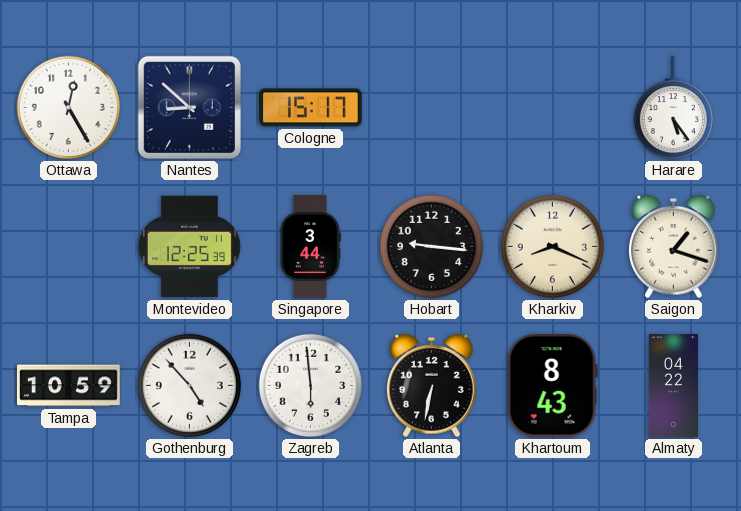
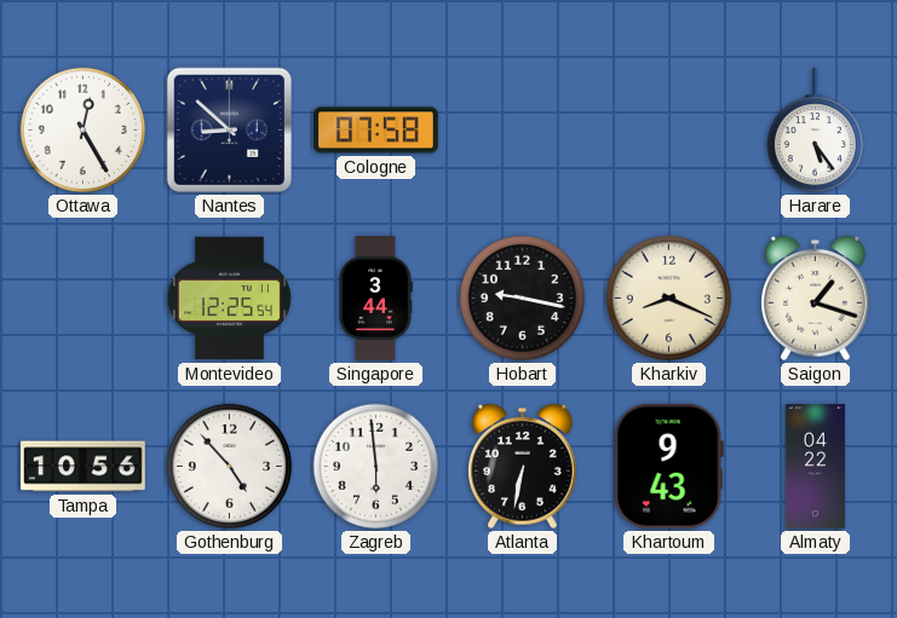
Cologne: 15:17 -> 07:58
Montevideo: 12:25:39 -> 12:25:54
Hobart: 9:16 -> 9:17
Tampa: 10:59 -> 10:56
Khartoum: 8:43 -> 9:43
